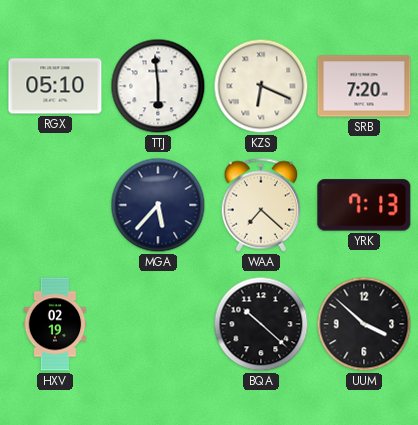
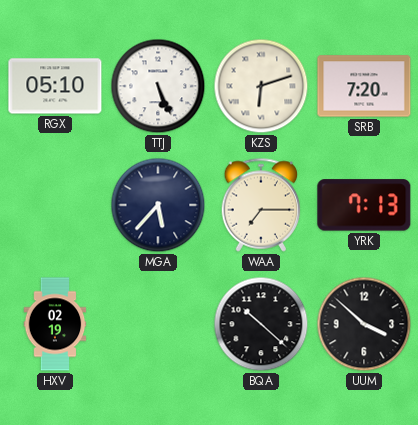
TTJ: 5:59 -> 5:26
KZS: 6:19 -> 6:12
WAA: 7:22 -> 7:15
